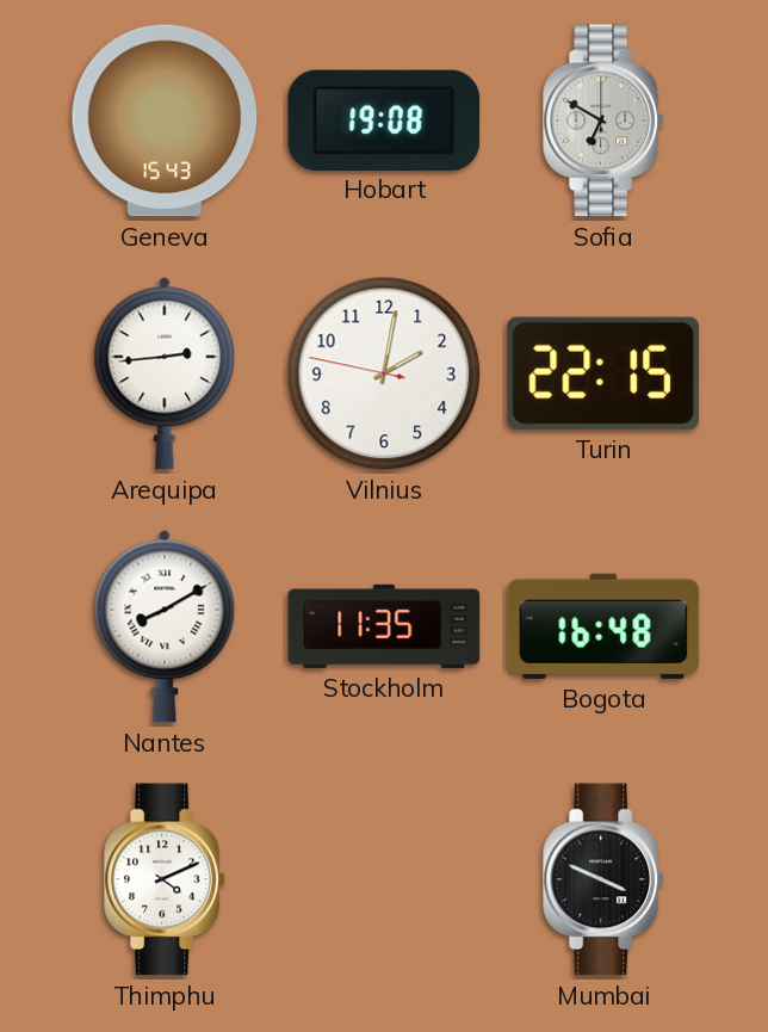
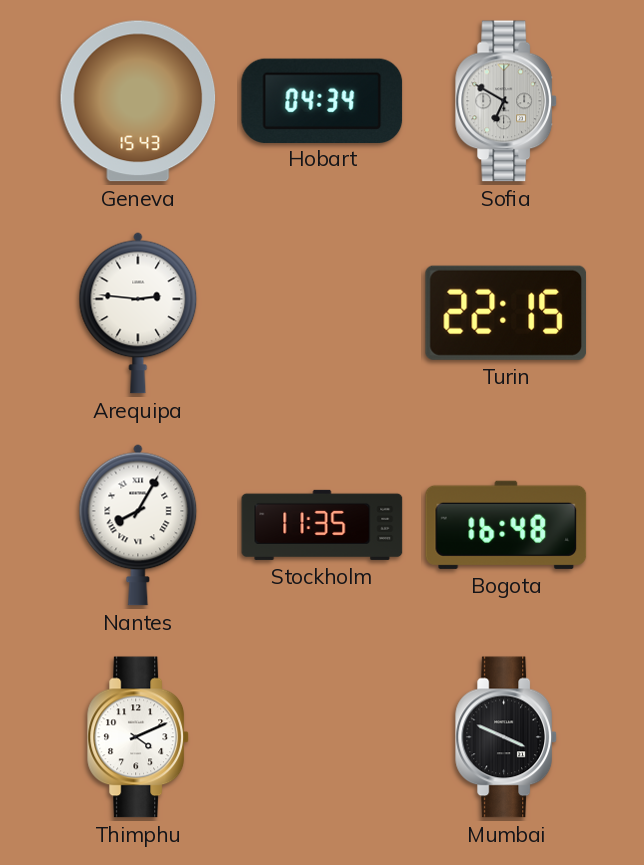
Hobart: 19:08 -> 04:34
Arequipa: 2:44 -> 2:46
Vilnius: 2:01 -> none
Nantes: 8:10 -> 8:05
